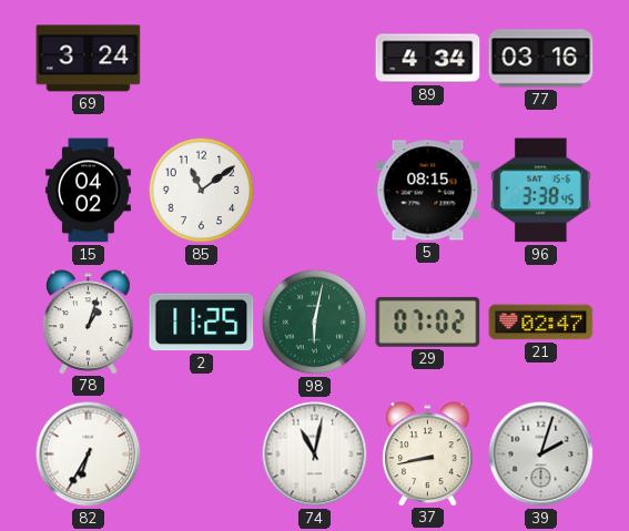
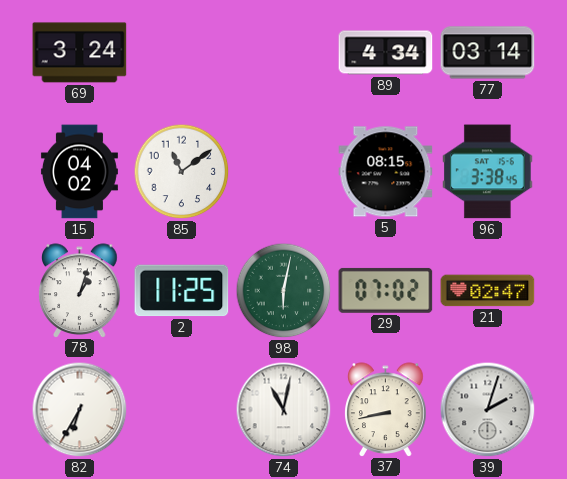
77: 03:16 -> 03:14
